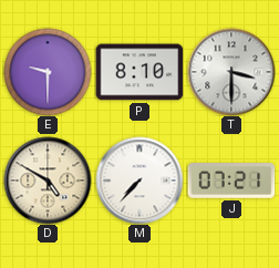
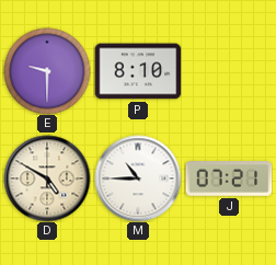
T: 3:30 -> none
M: 7:37 -> 10:45
